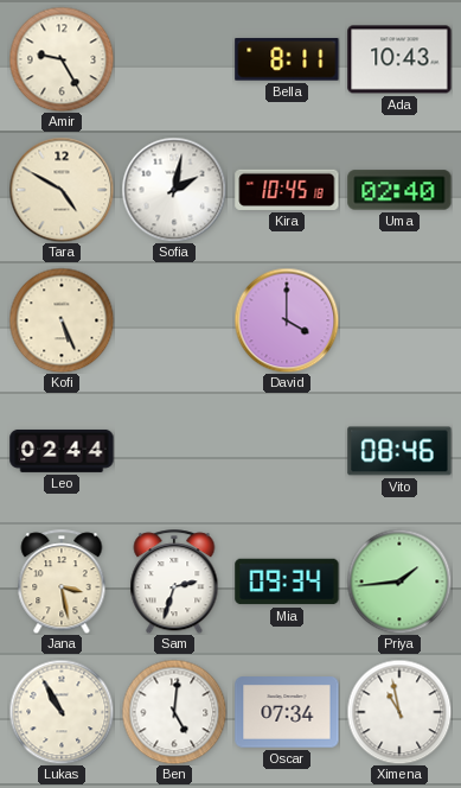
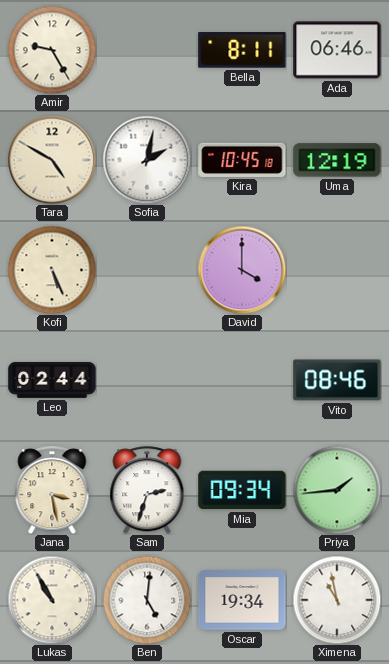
Ada: 10:43 -> 06:46
Uma: 02:40 -> 12:19
Oscar: 07:34 -> 19:34
